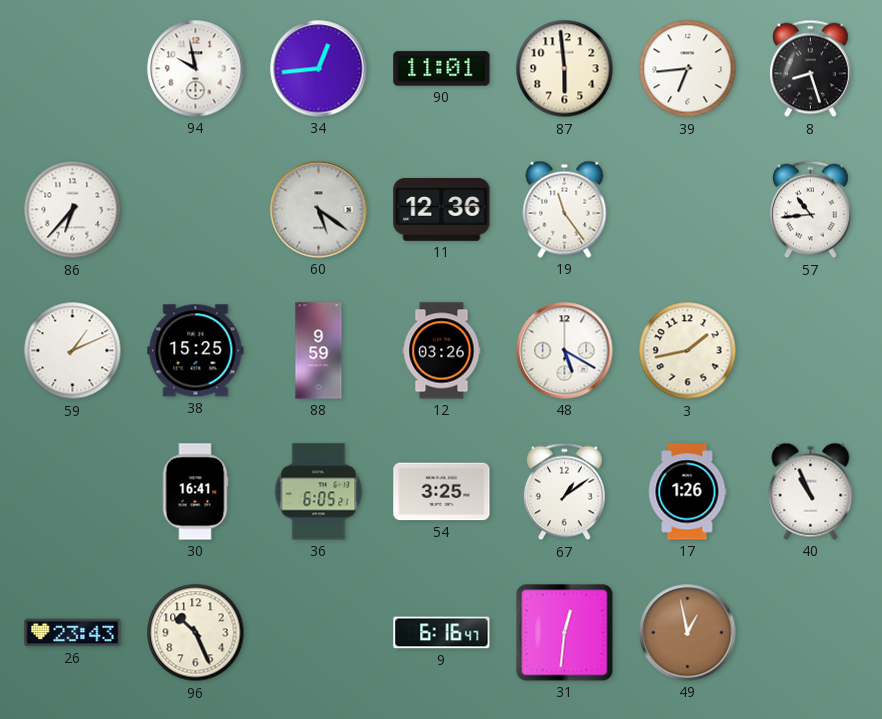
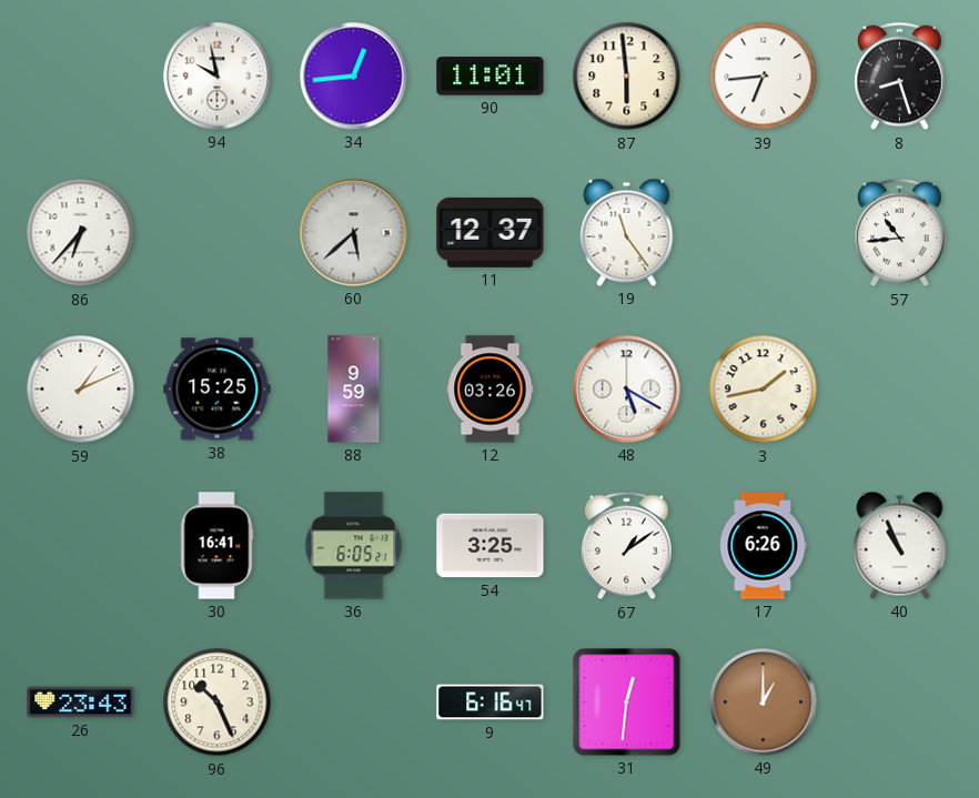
60: 5:21 -> 5:38
11: 12:36 -> 12:37
17: 1:26 -> 6:26
49: 12:58 -> 1:00
